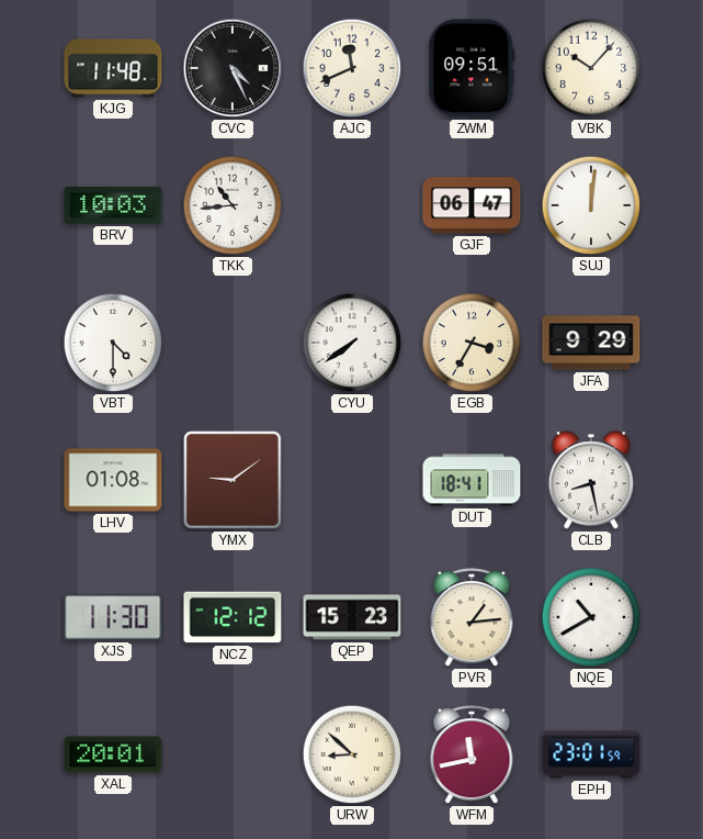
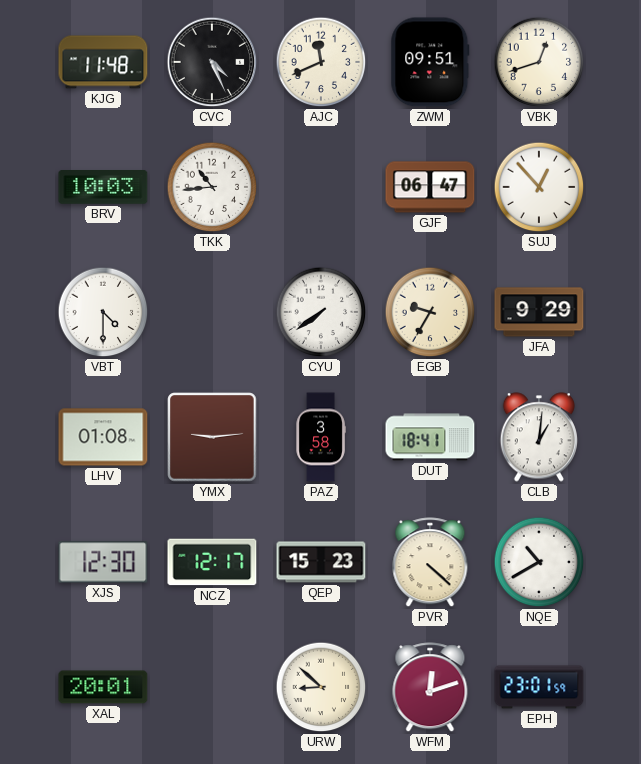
VBK: 10:07 -> 12:42
SUJ: 12:01 -> 12:53
EGB: 3:35 -> 9:35
YMX: 9:09 -> 9:14
PAZ: none -> 3:58
CLB: 8:28 -> 1:01
XJS: 11:30 -> 12:30
NCZ: 12:12 -> 12:17
PVR: 1:14 -> 4:22
WFM: 11:43 -> 12:12
